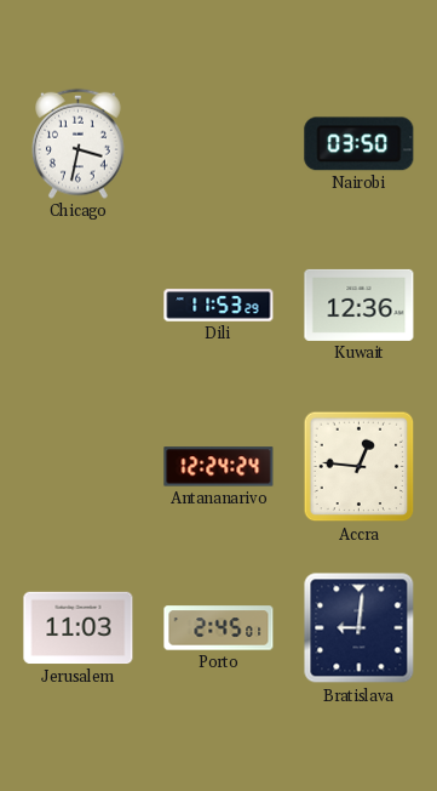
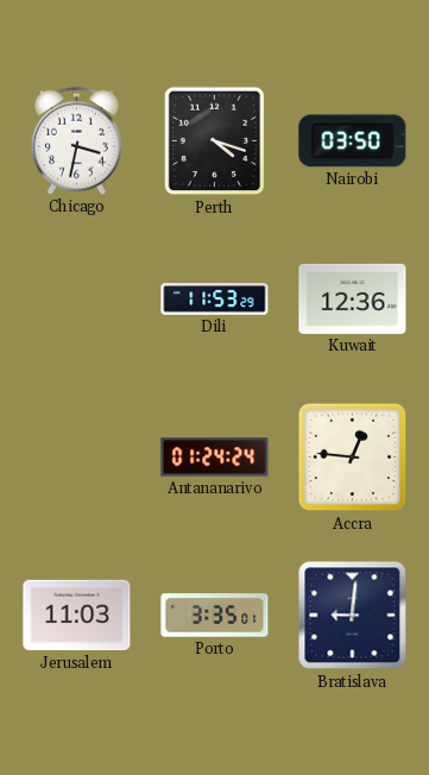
Perth: none -> 4:18
Antananarivo: 12:24 -> 01:24
Porto: 2:45 -> 3:35
